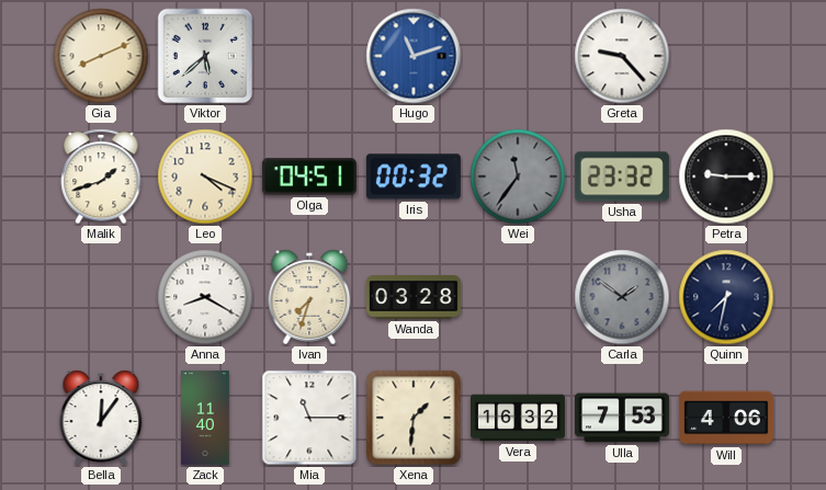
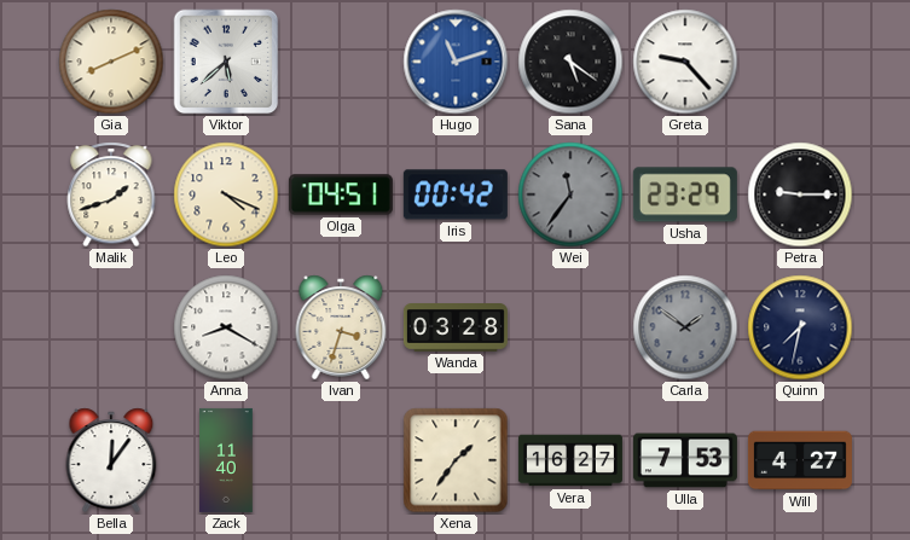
Sana: none -> 5:21
Iris: 00:32 -> 00:42
Usha: 23:32 -> 23:29
Ivan: 7:33 -> 3:33
Mia: 11:15 -> none
Xena: 1:31 -> 1:36
Vera: 16:32 -> 16:27
Will: 4:06 -> 4:27
